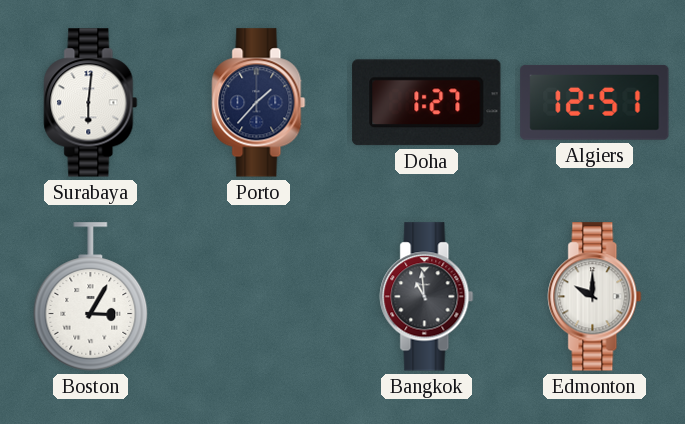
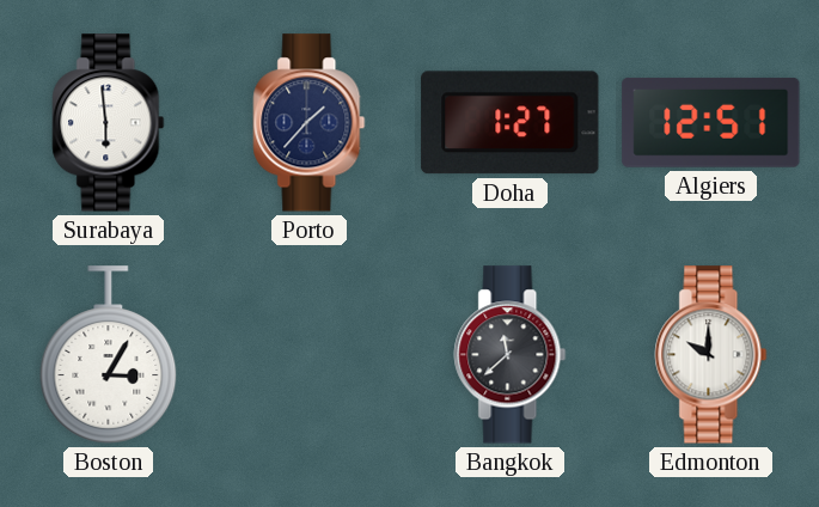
Surabaya: 6:01 -> 5:59
Bangkok: 10:59 -> 11:38
